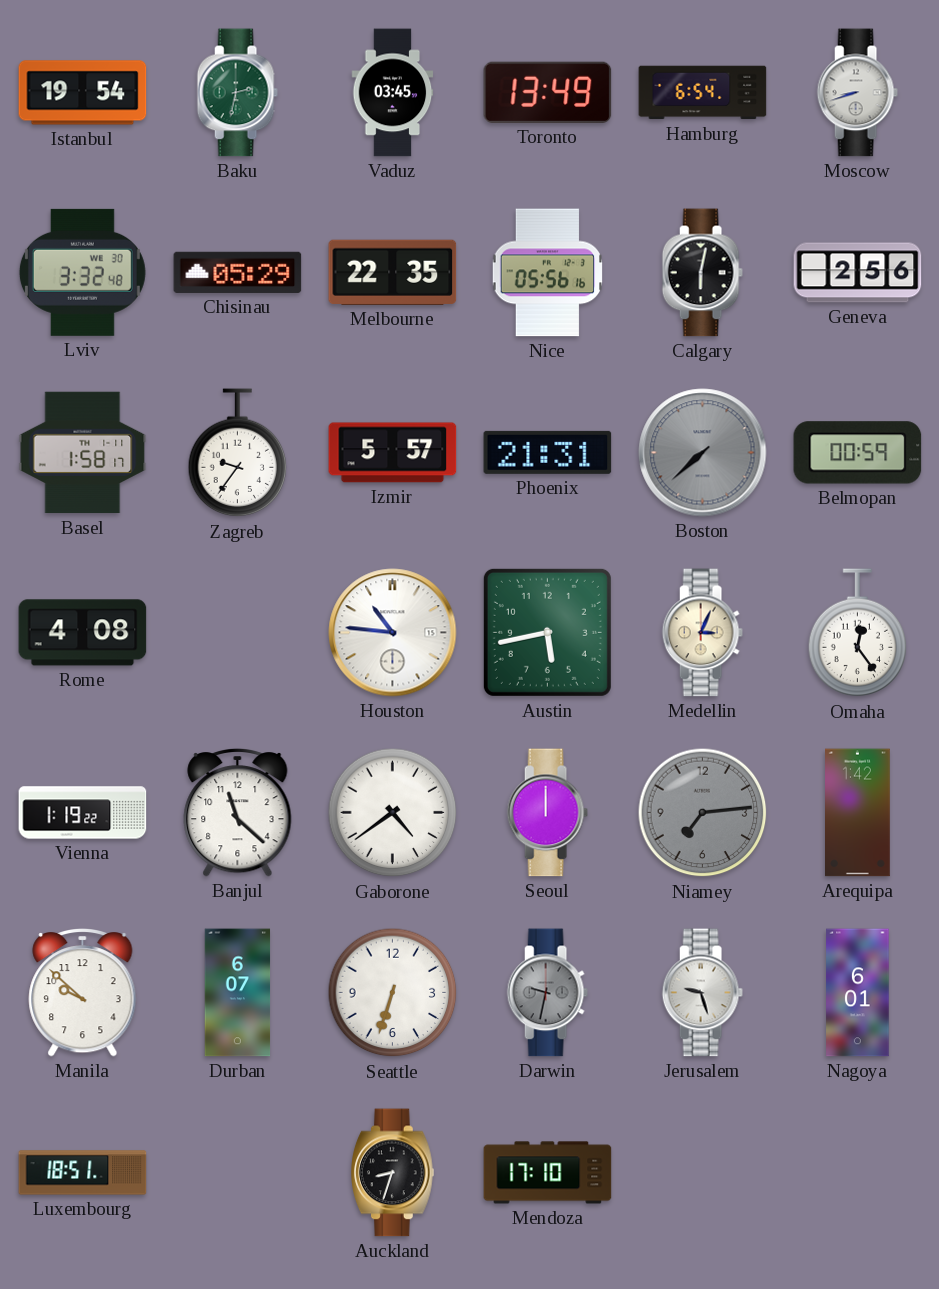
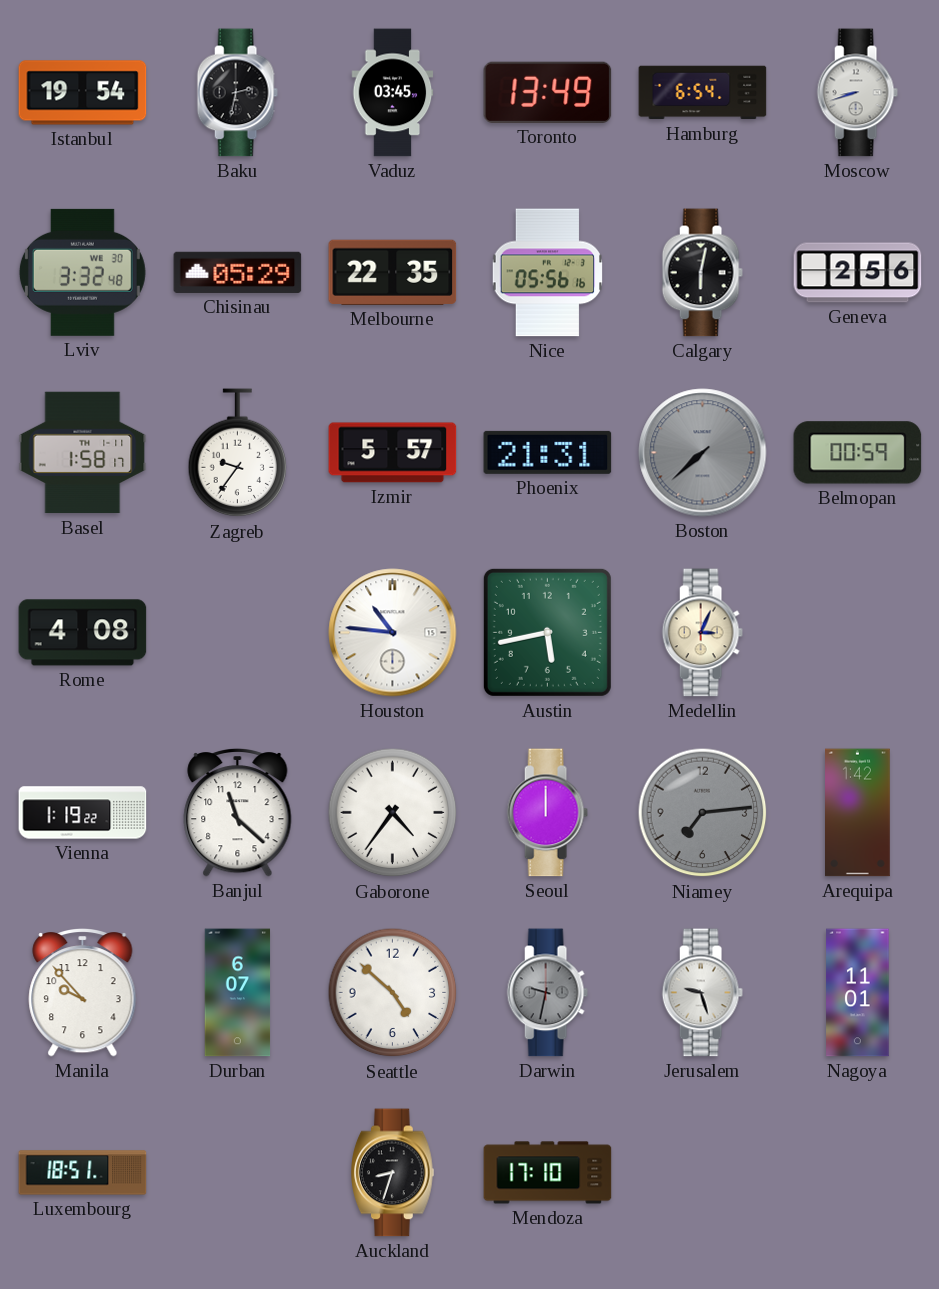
Baku dial: green -> black
Omaha: 12:24 -> none
Gaborone: 4:39 -> 4:36
Manila: 9:52 -> 9:53
Seattle: 6:33 -> 4:52
Nagoya: 6:01 -> 11:01
